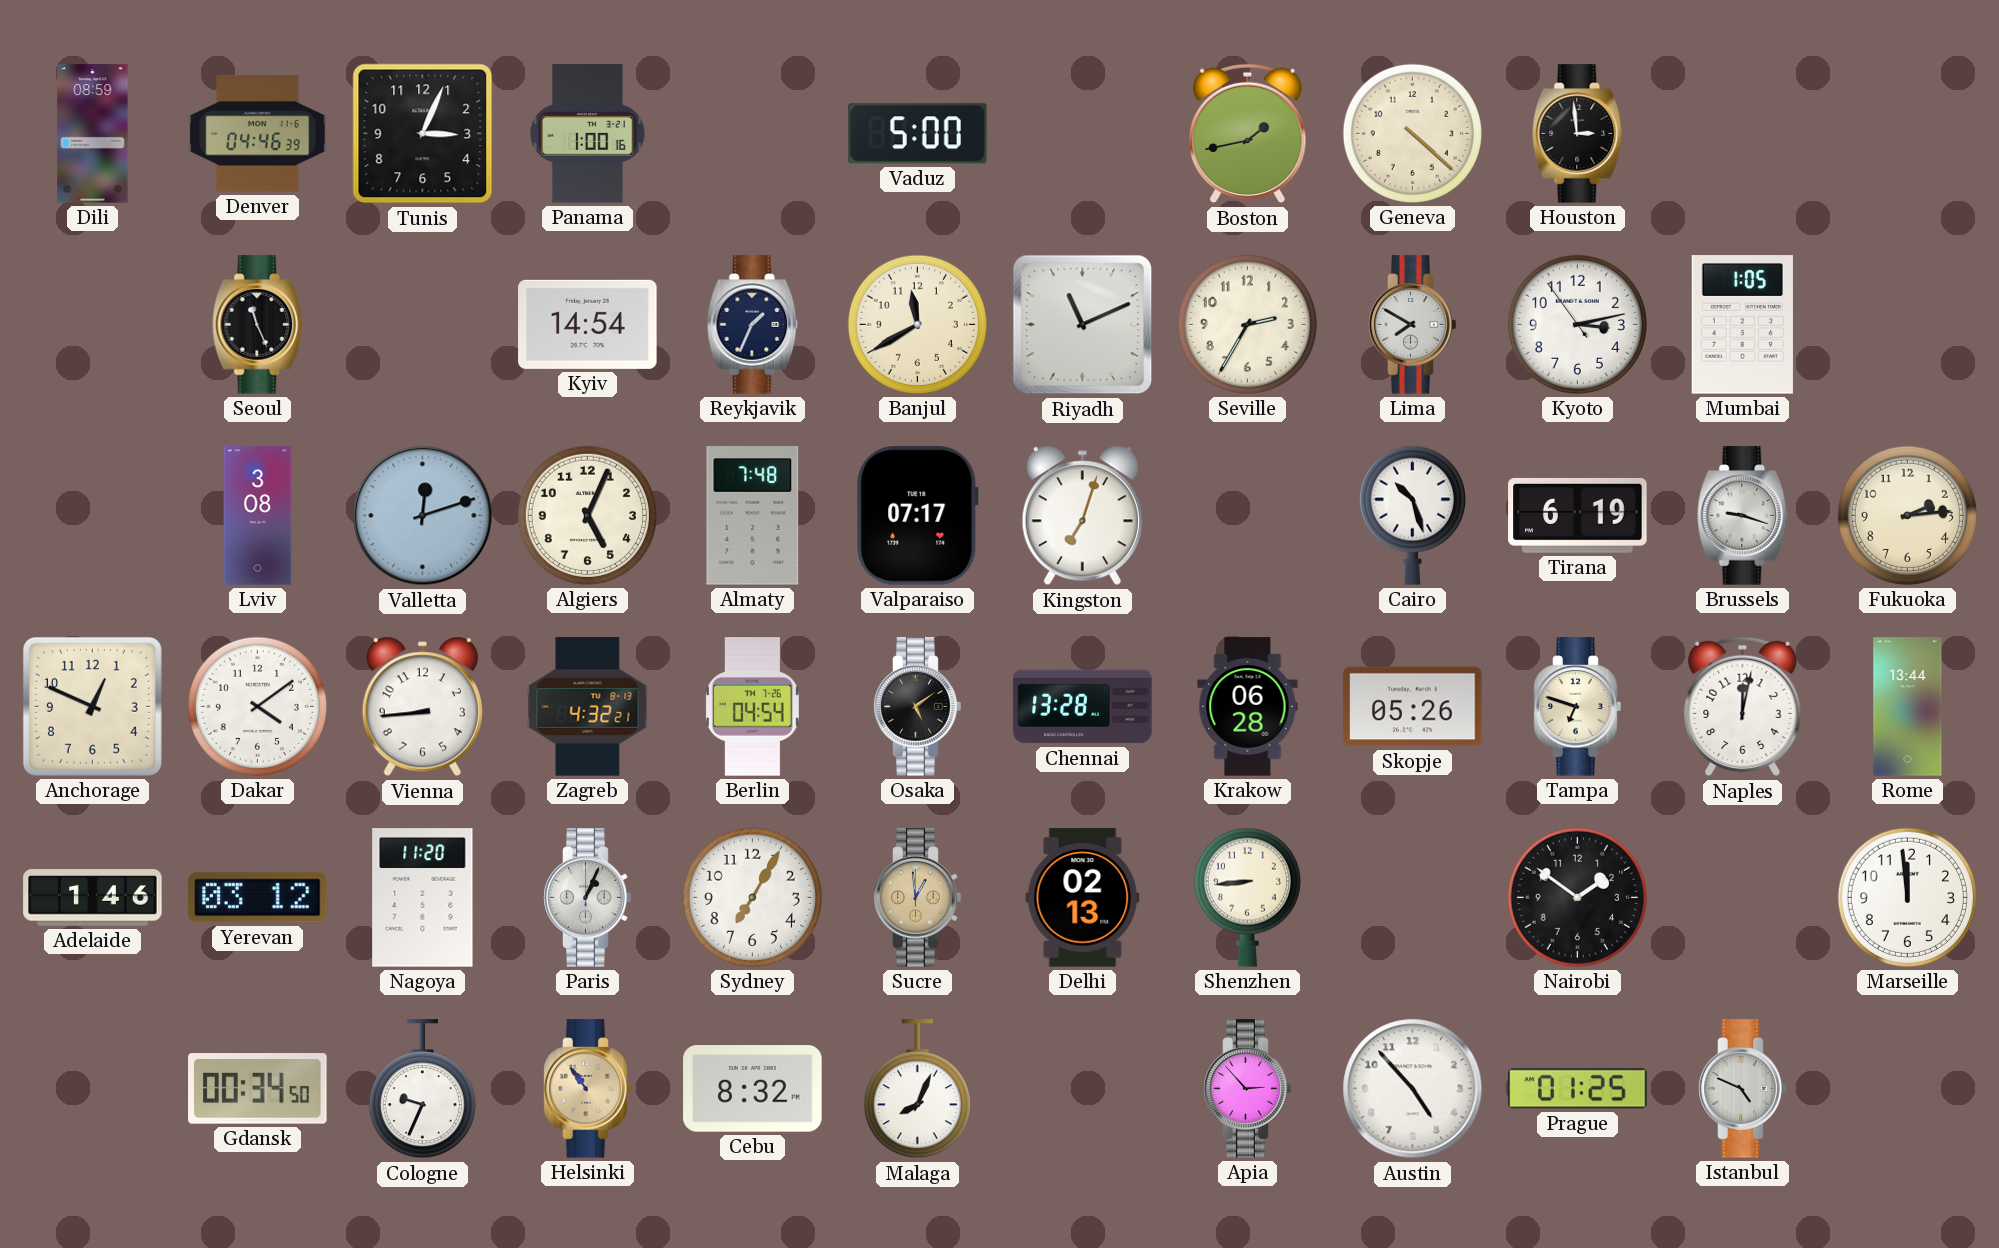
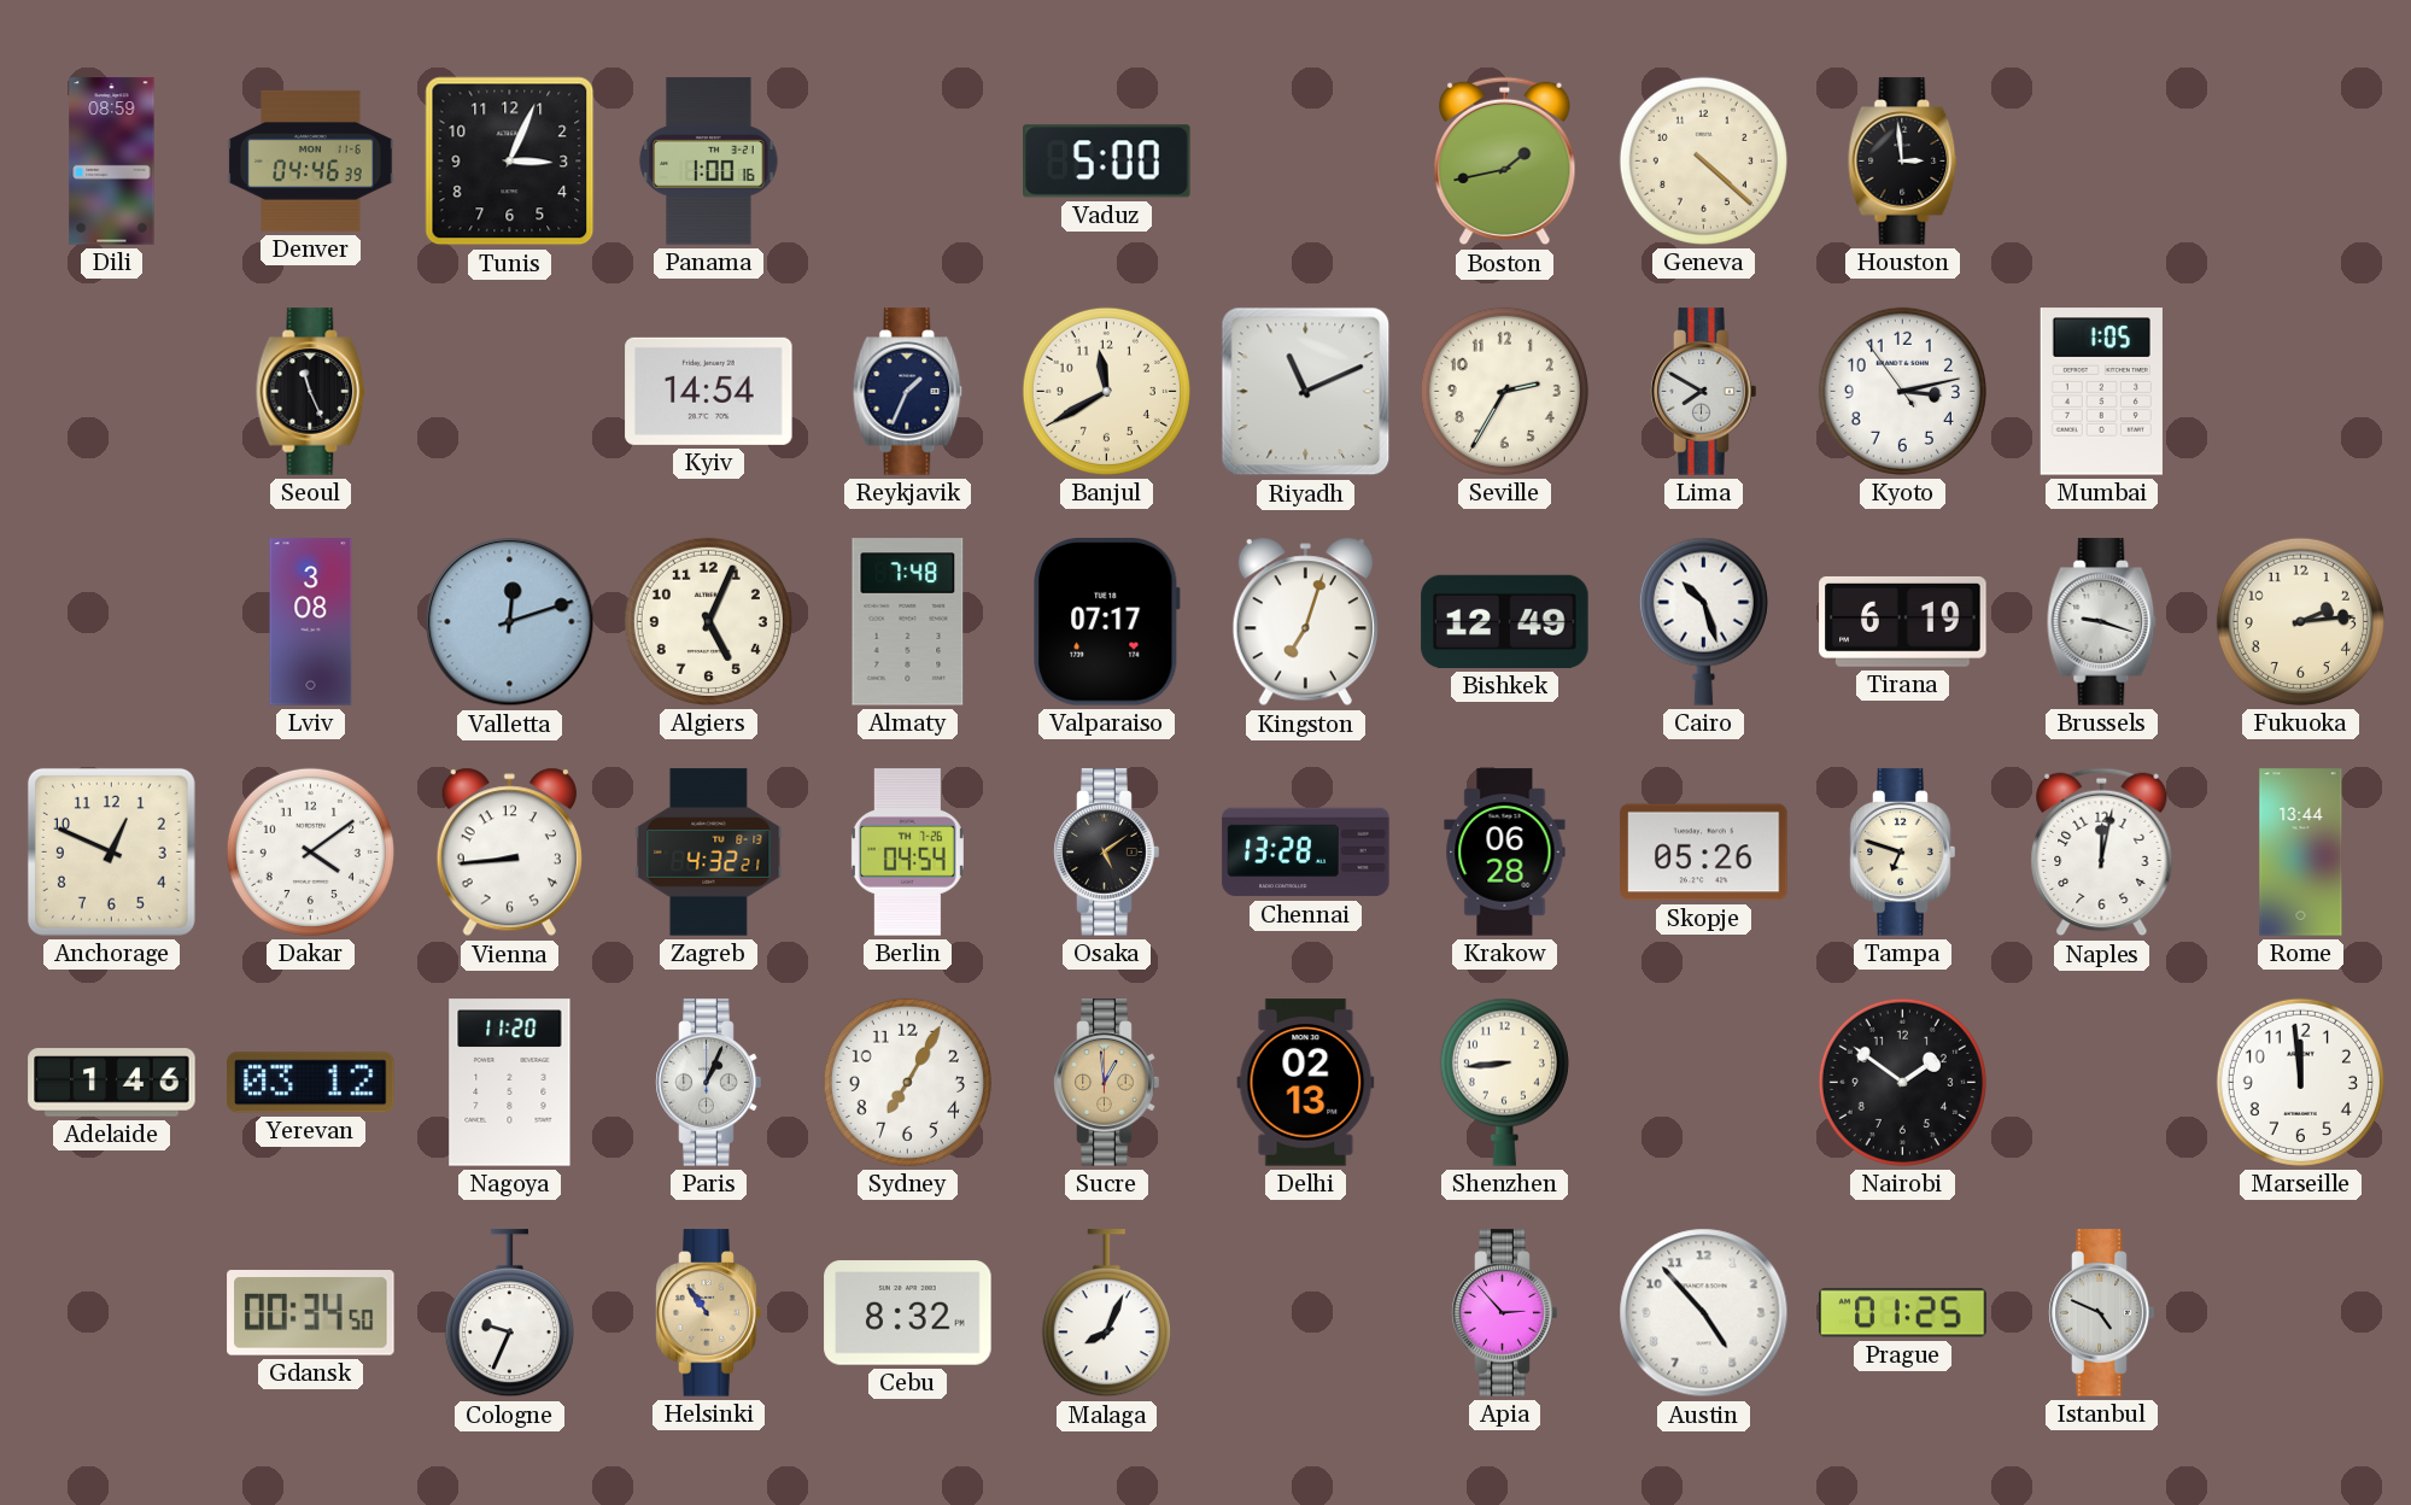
Bishkek: none -> 12:49
